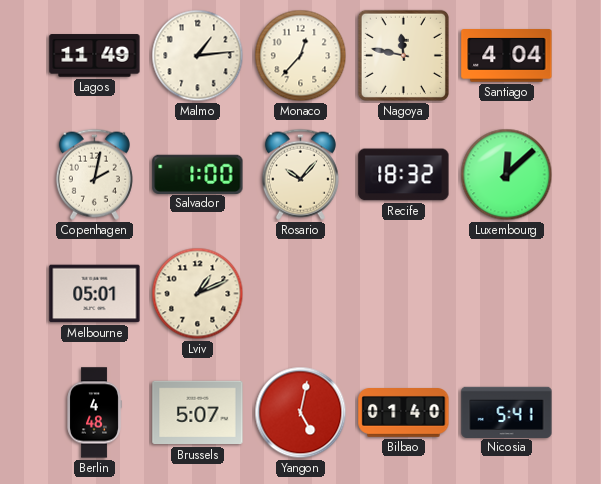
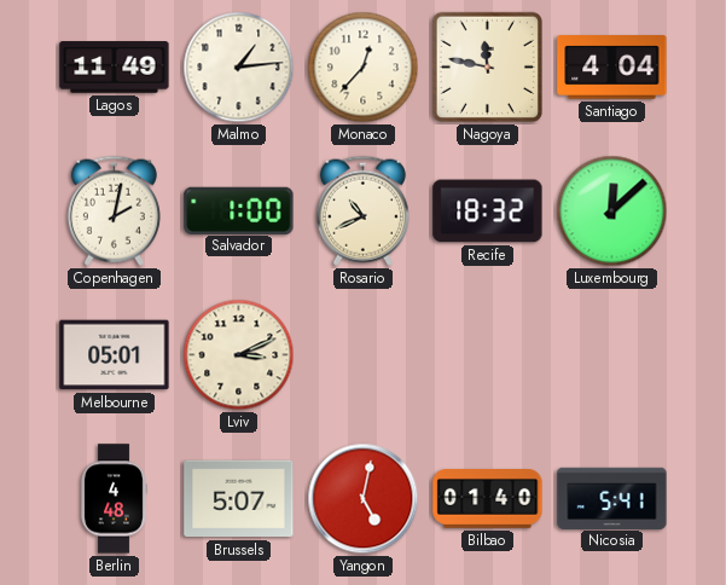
Rosario: 10:07 -> 10:41
Lviv: 1:11 -> 3:11
